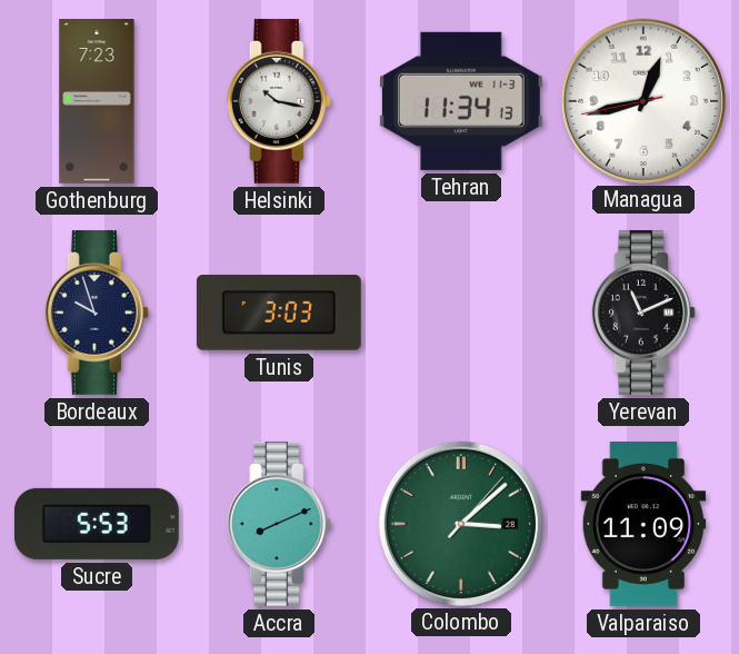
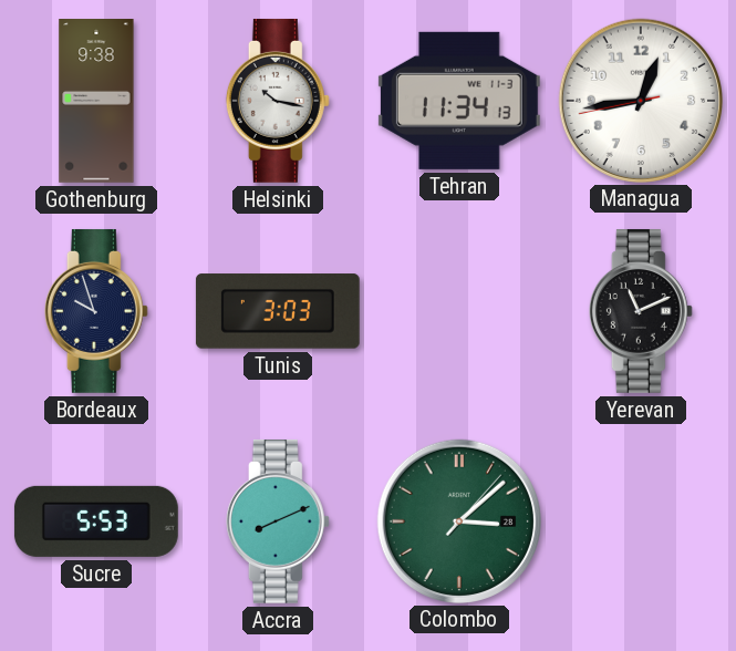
Gothenburg: 7:23 -> 9:38
Managua: 12:42 -> 12:43
Valparaiso: 11:09 -> none
